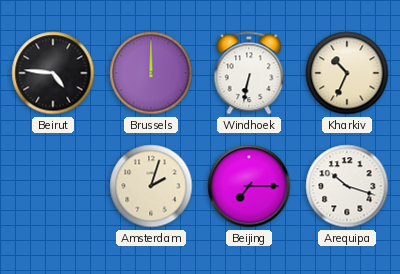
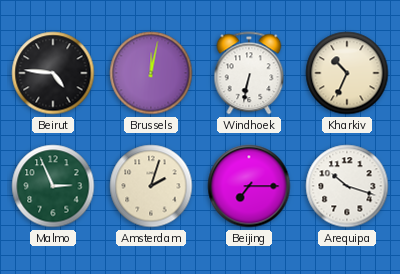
Brussels: 12:00 -> 12:02
Malmo: none -> 2:56
